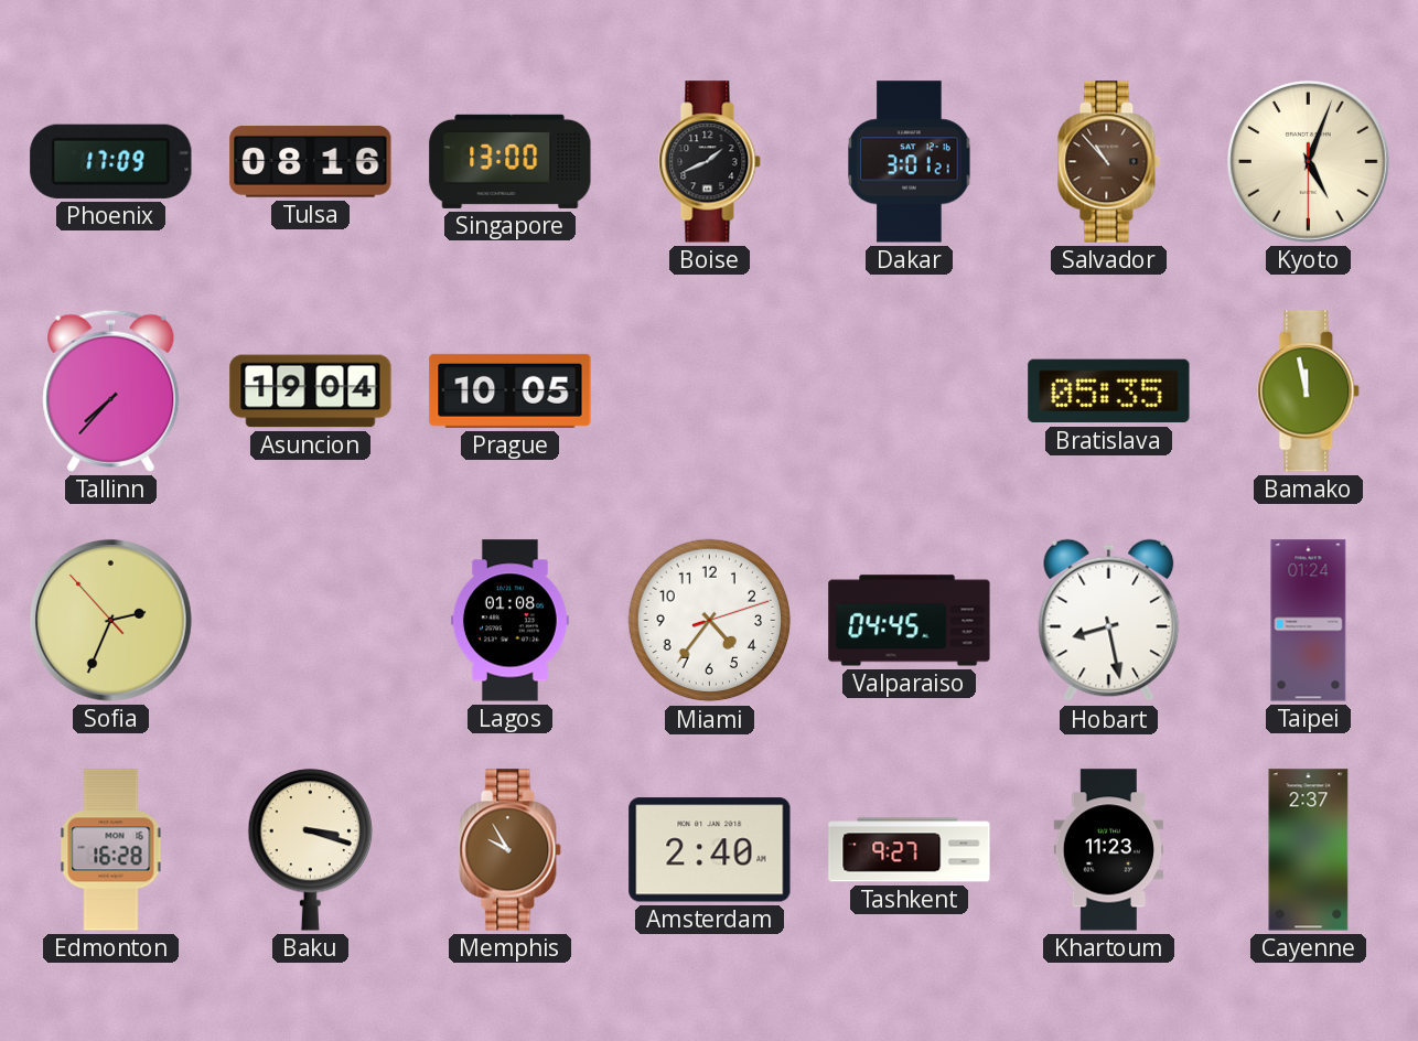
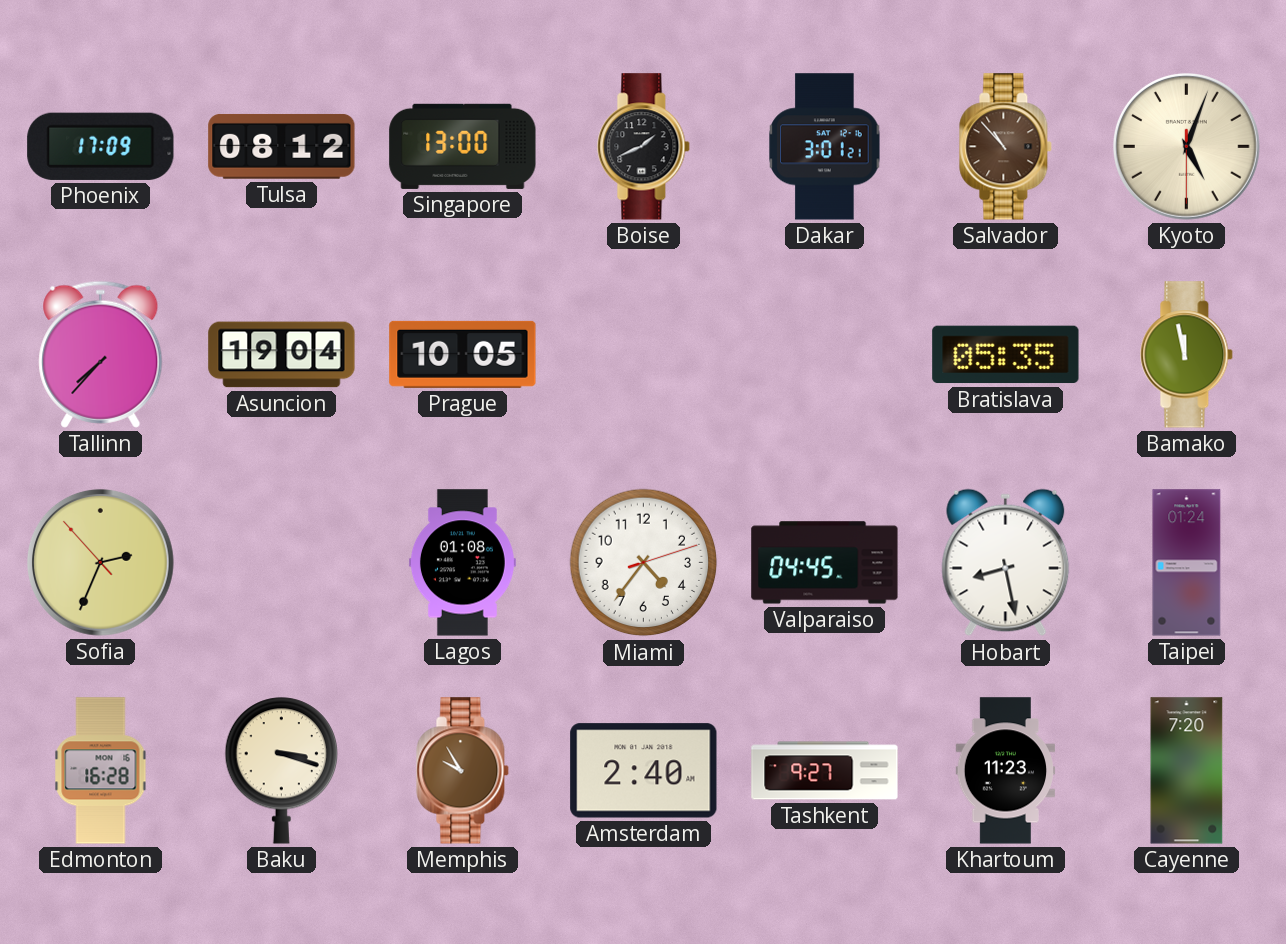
Tulsa: 08:16 -> 08:12
Cayenne: 2:37 -> 7:20
